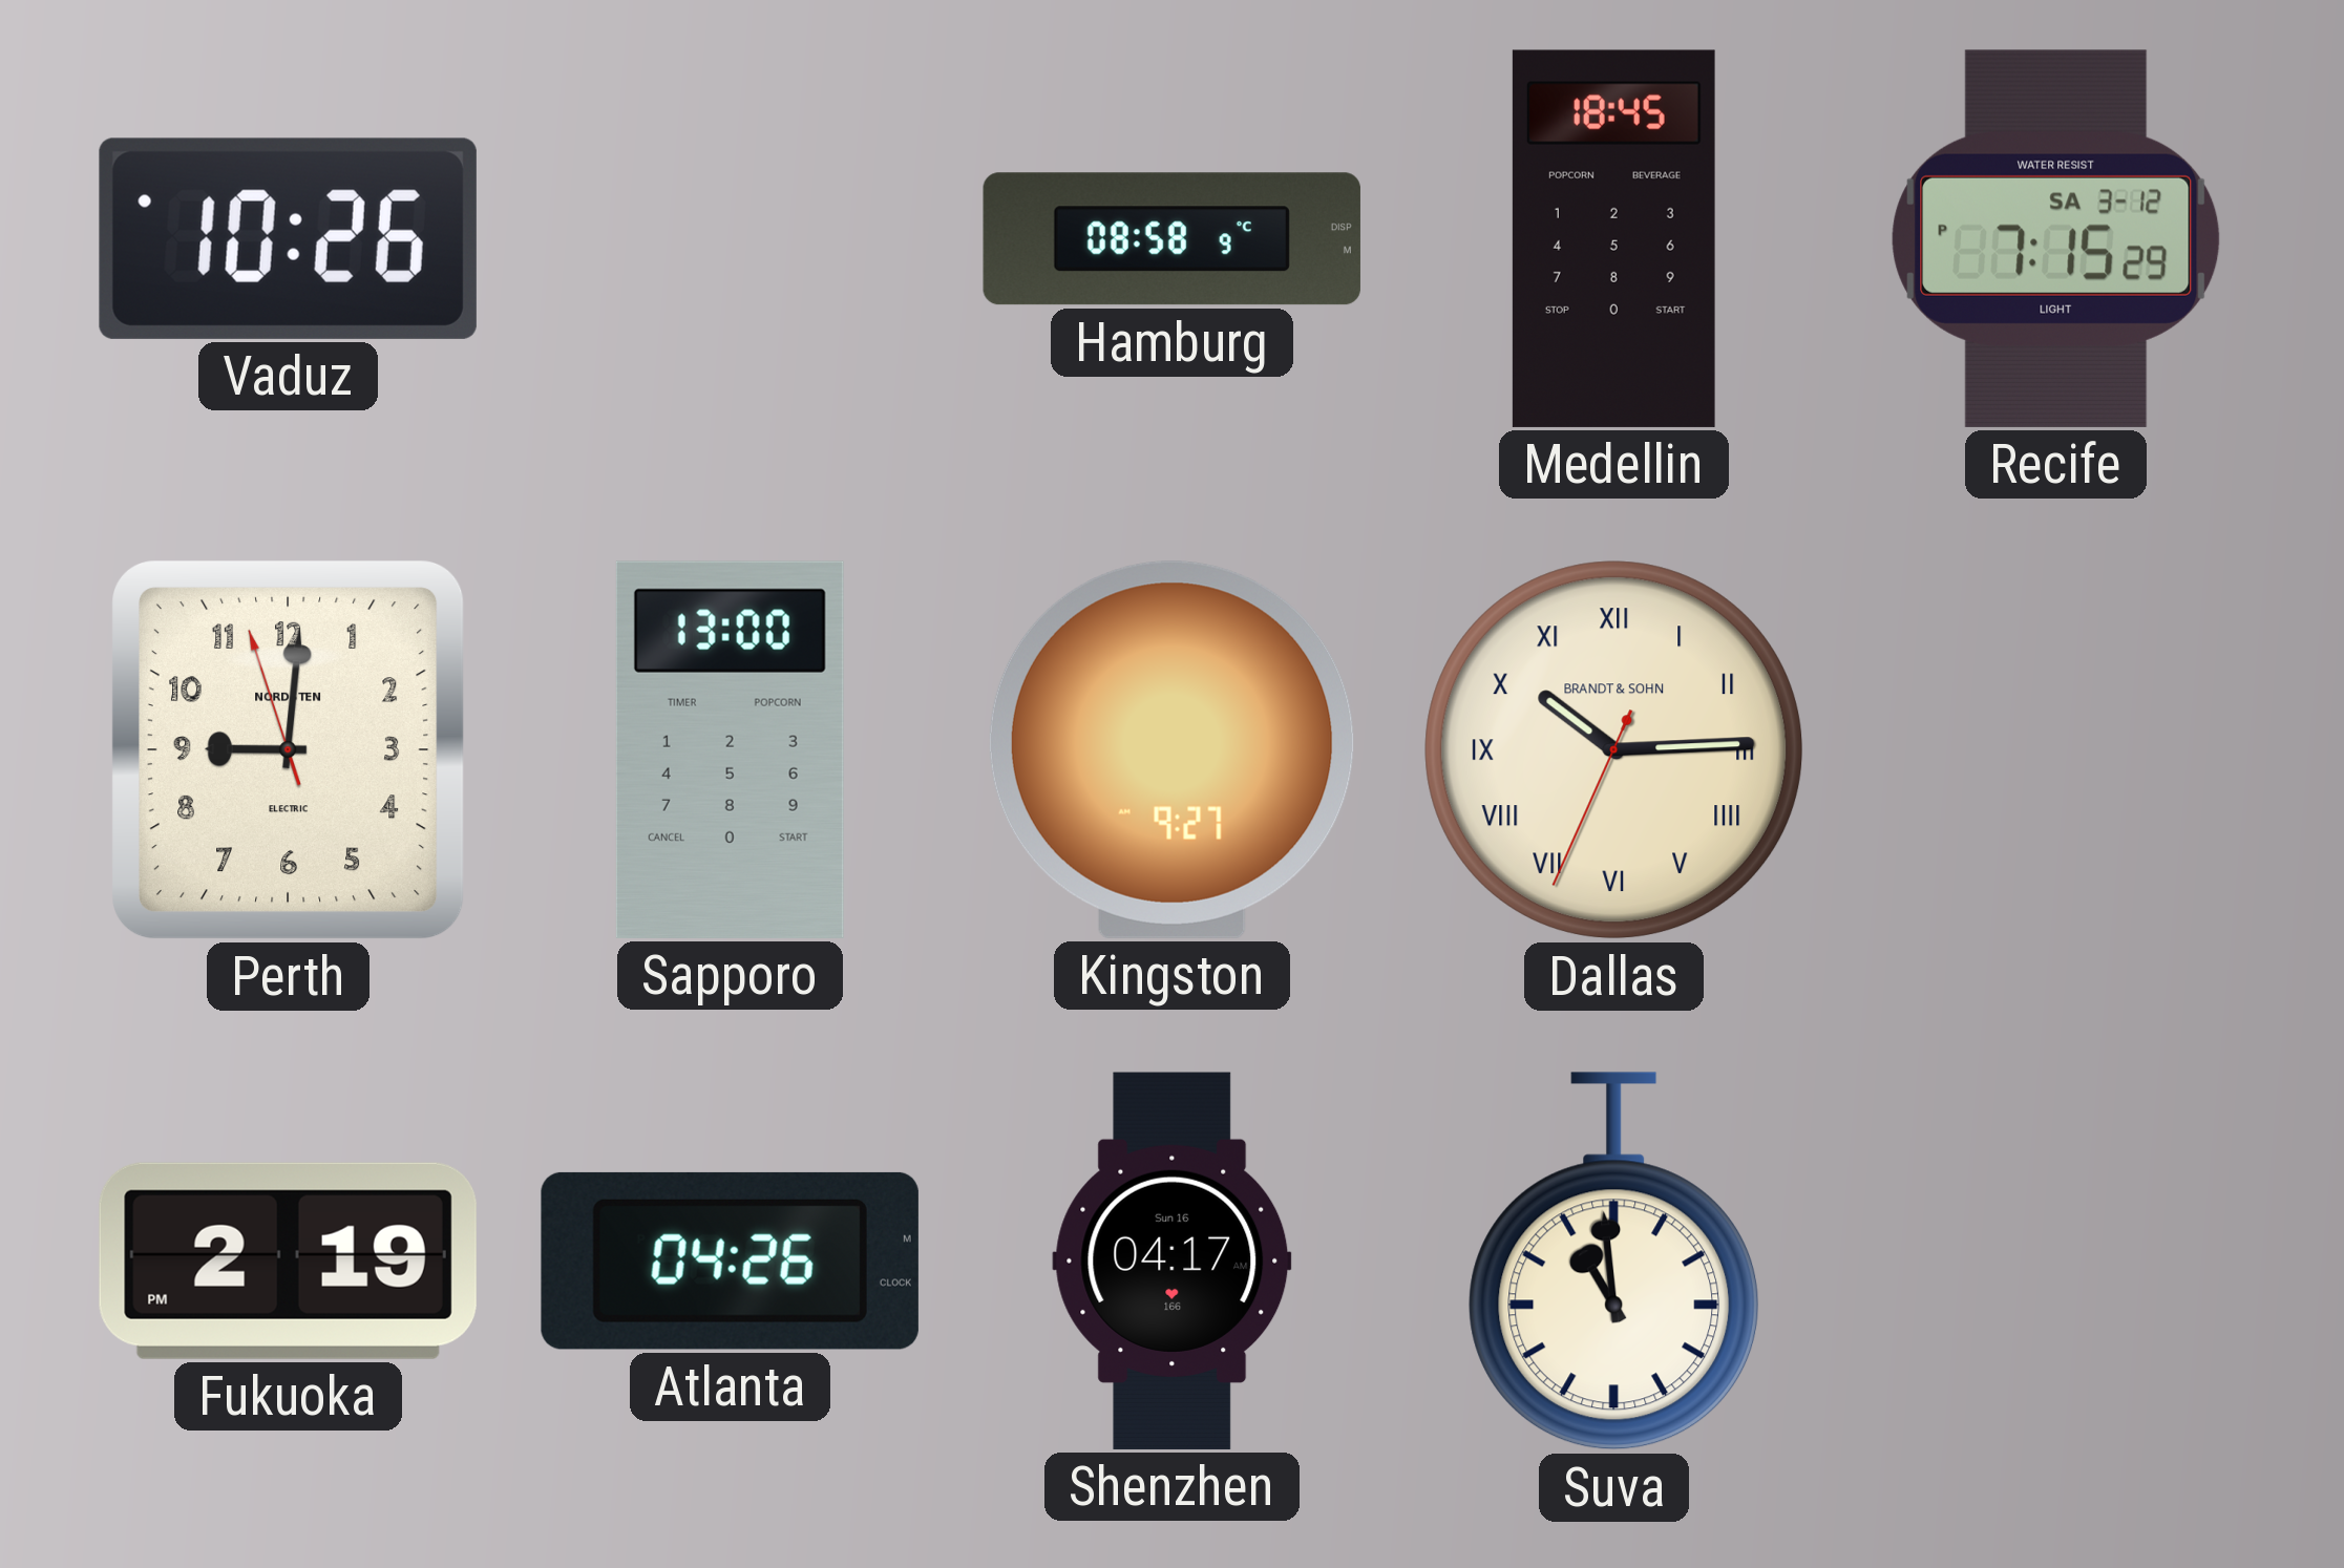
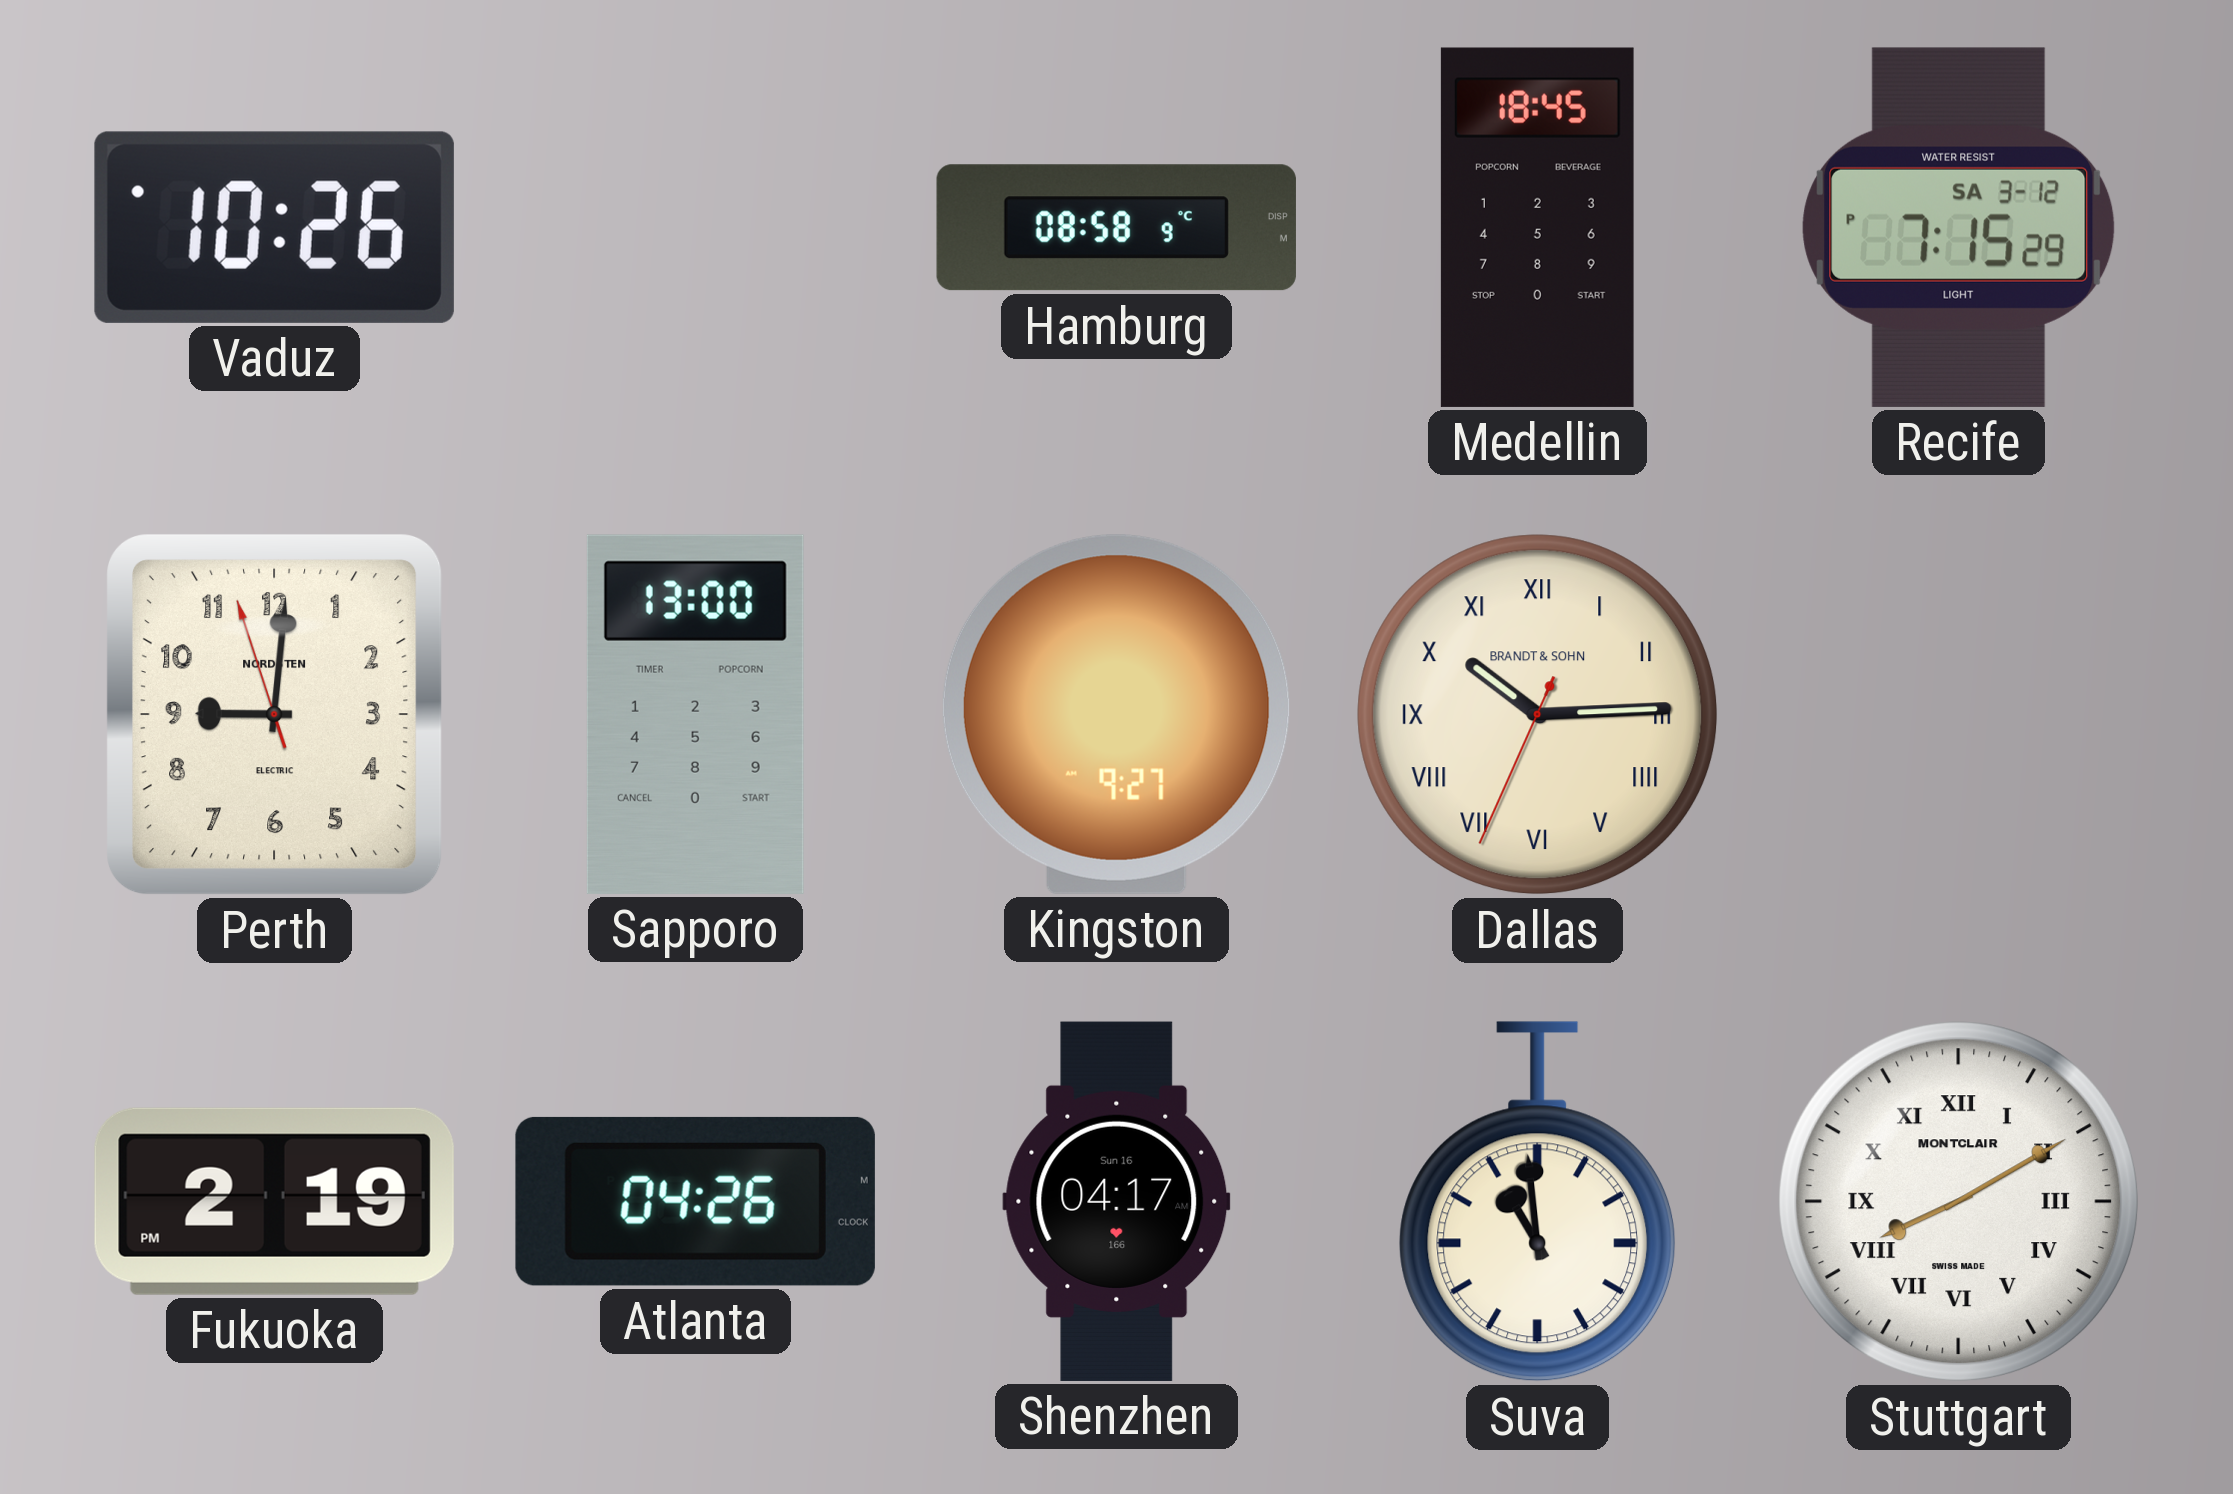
Stuttgart: none -> 8:10
